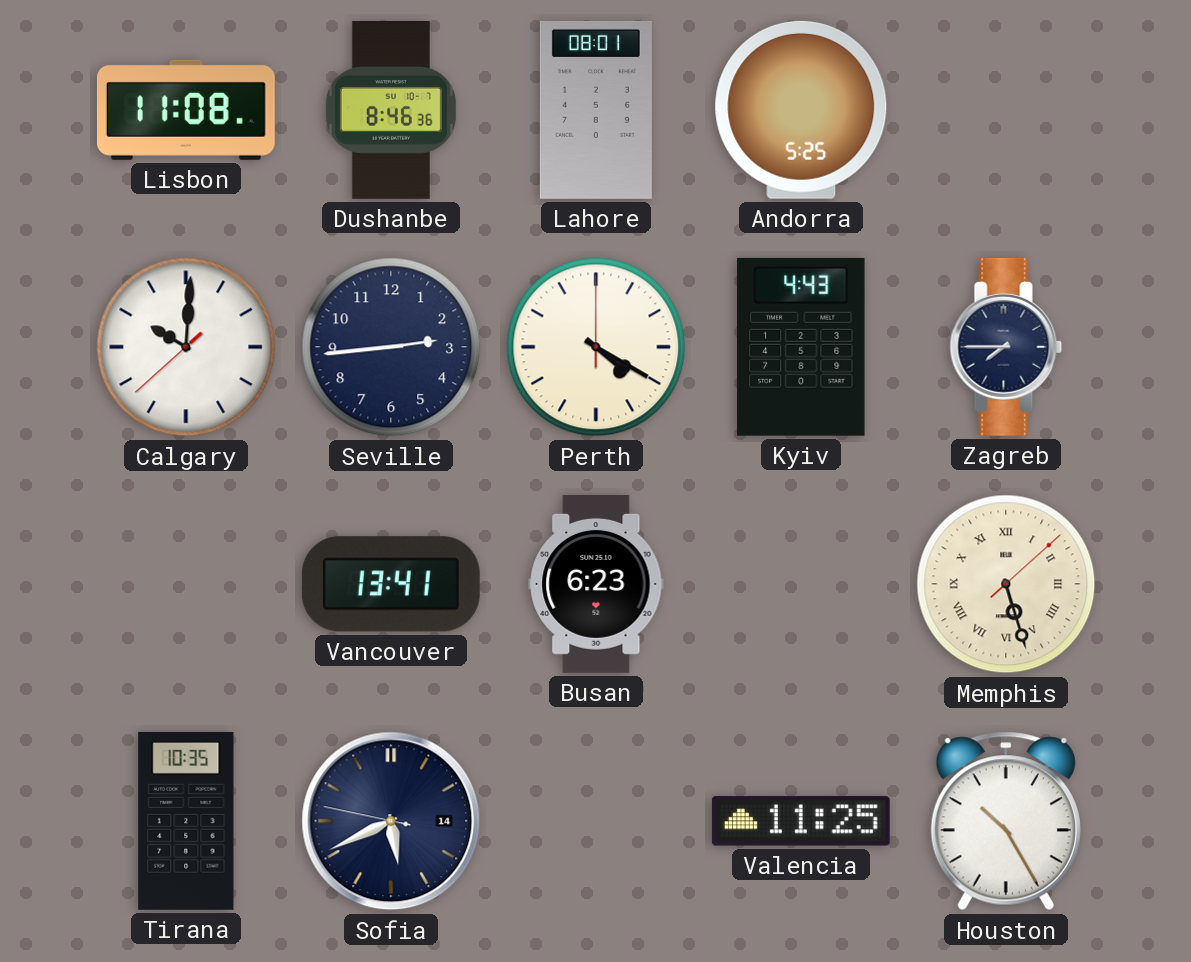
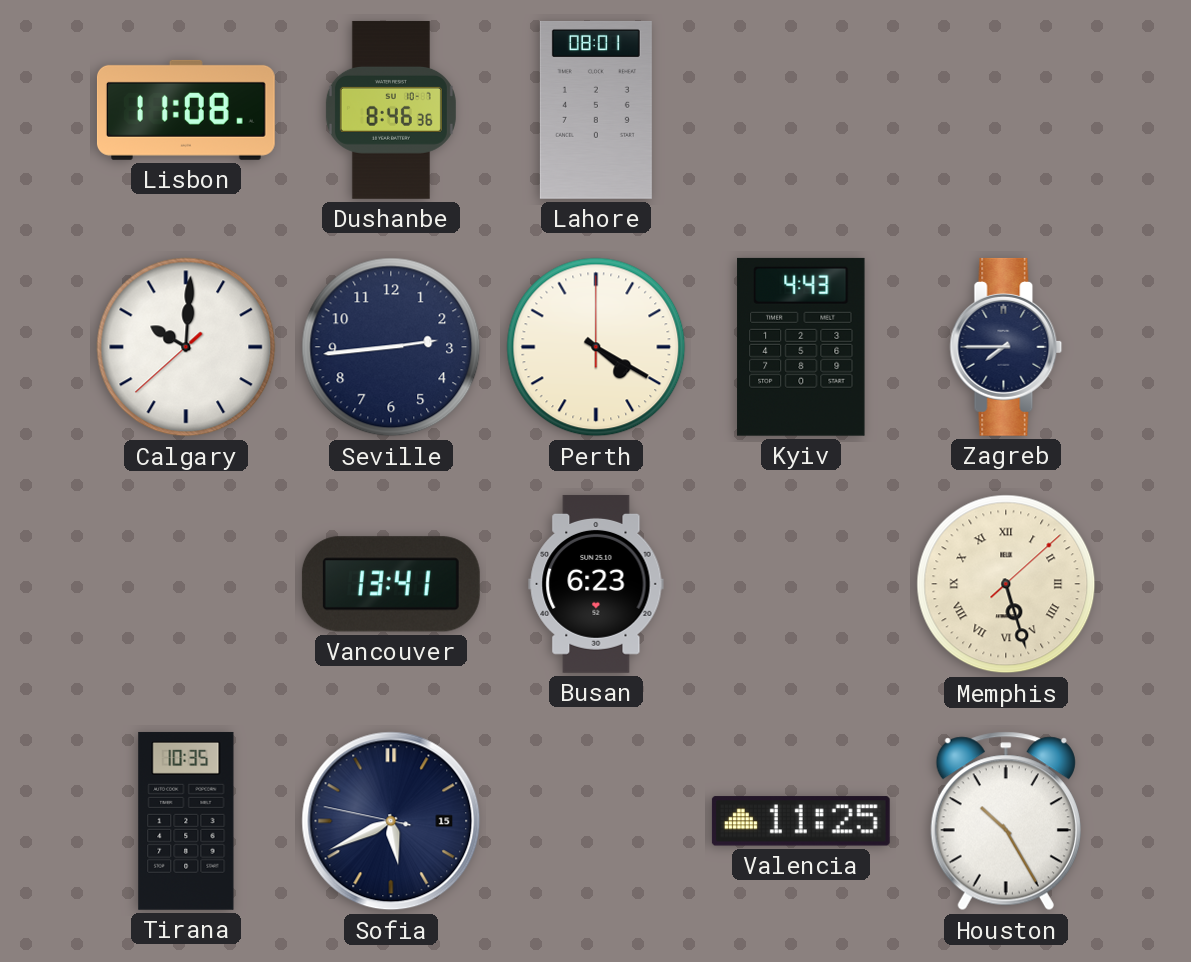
Andorra: 5:25 -> none
Sofia date: 14 -> 15
